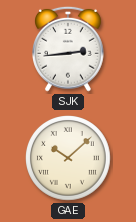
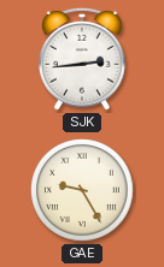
GAE: 10:08 -> 9:25
